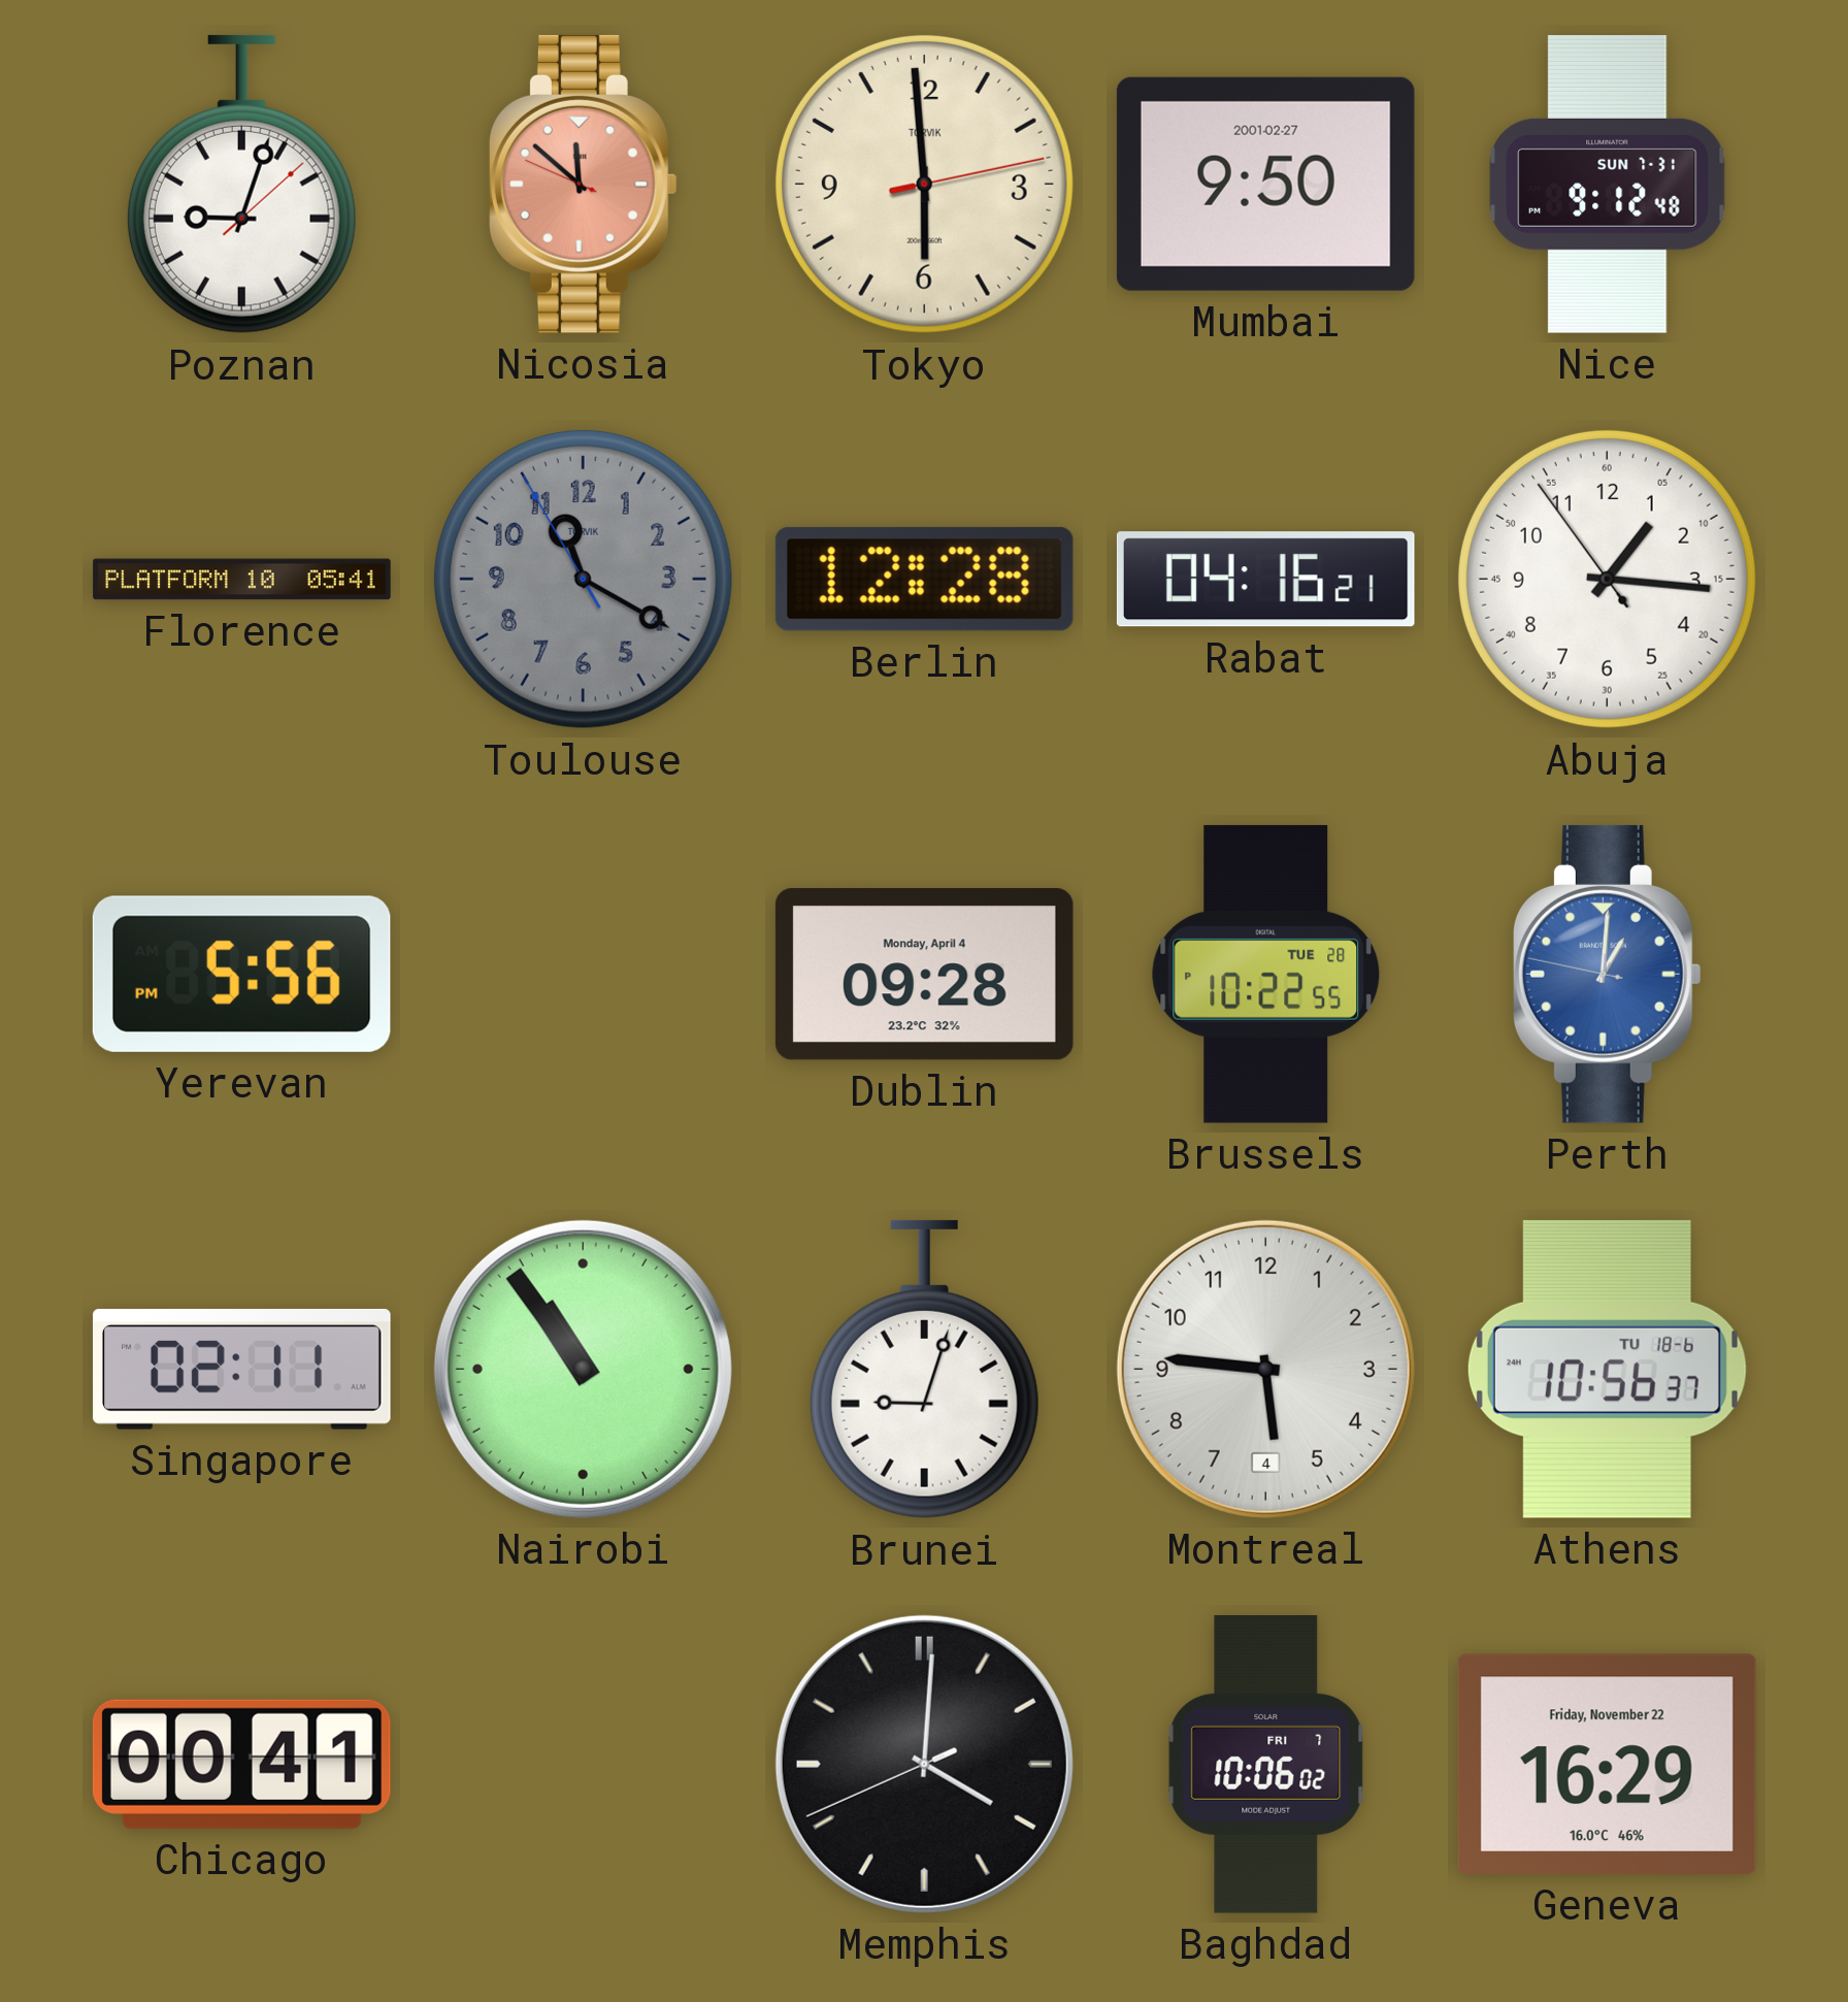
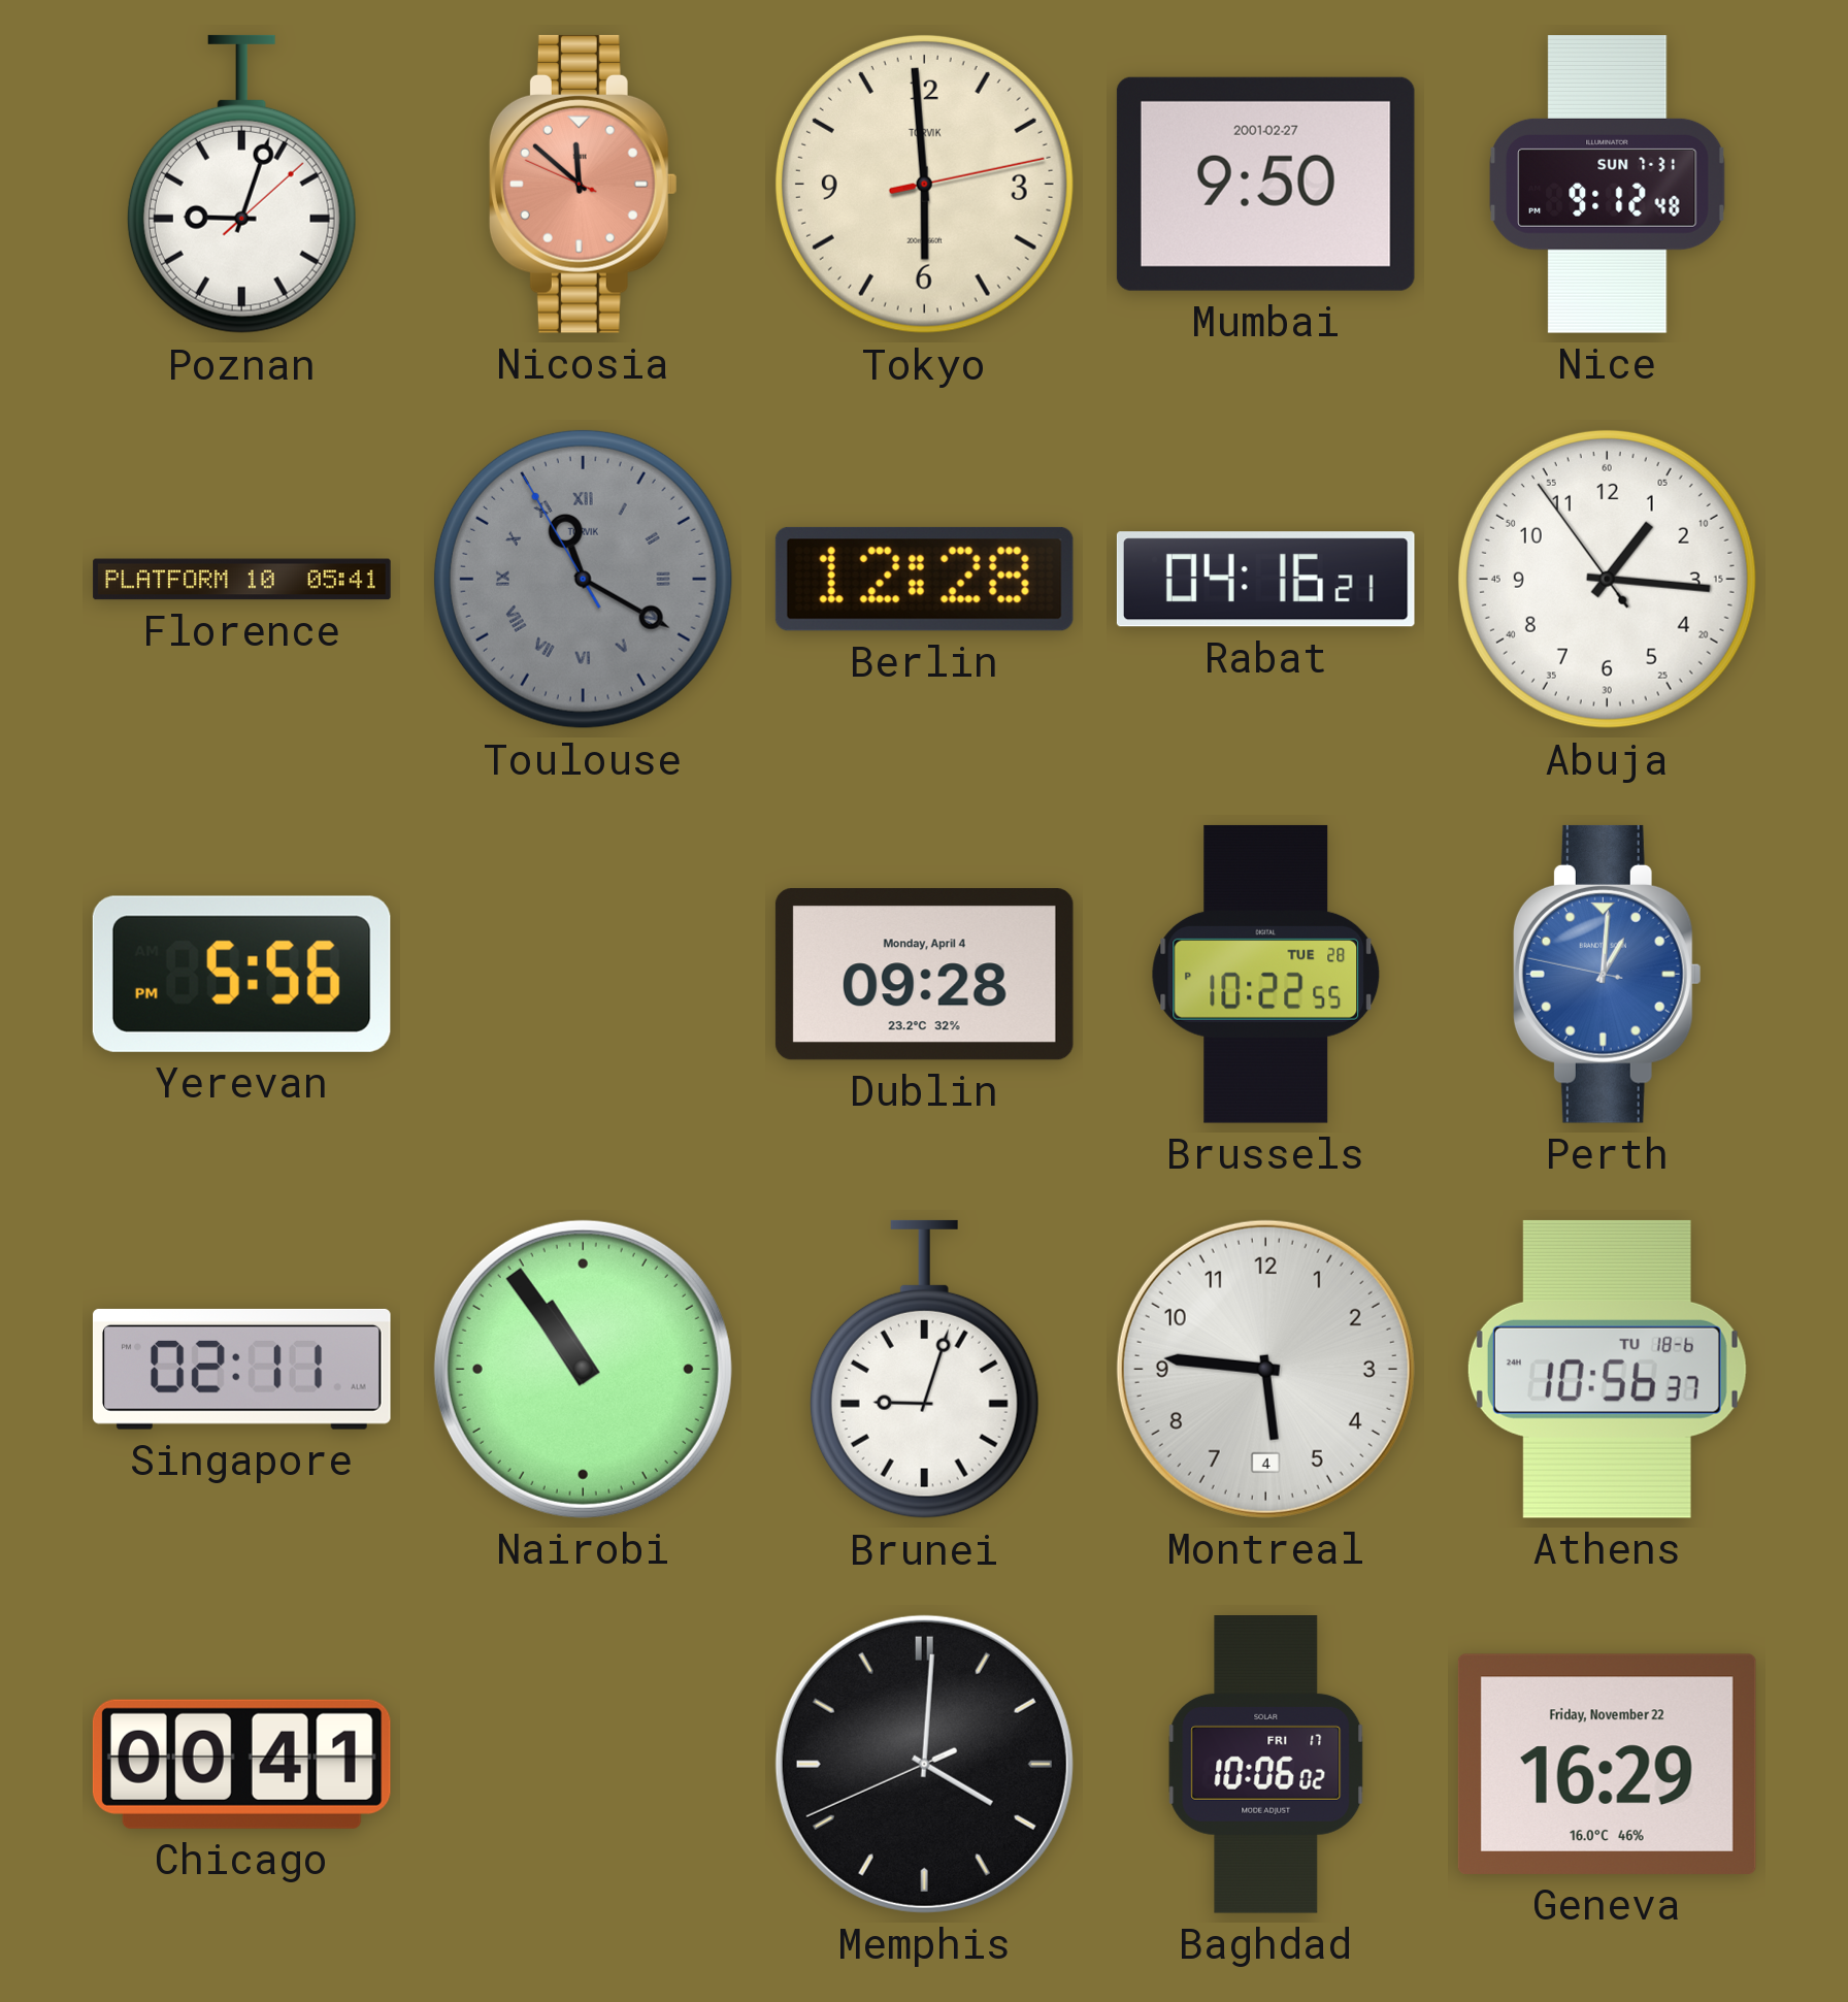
Toulouse numerals: Arabic -> Roman
Baghdad date: FRI 7 -> FRI 17
